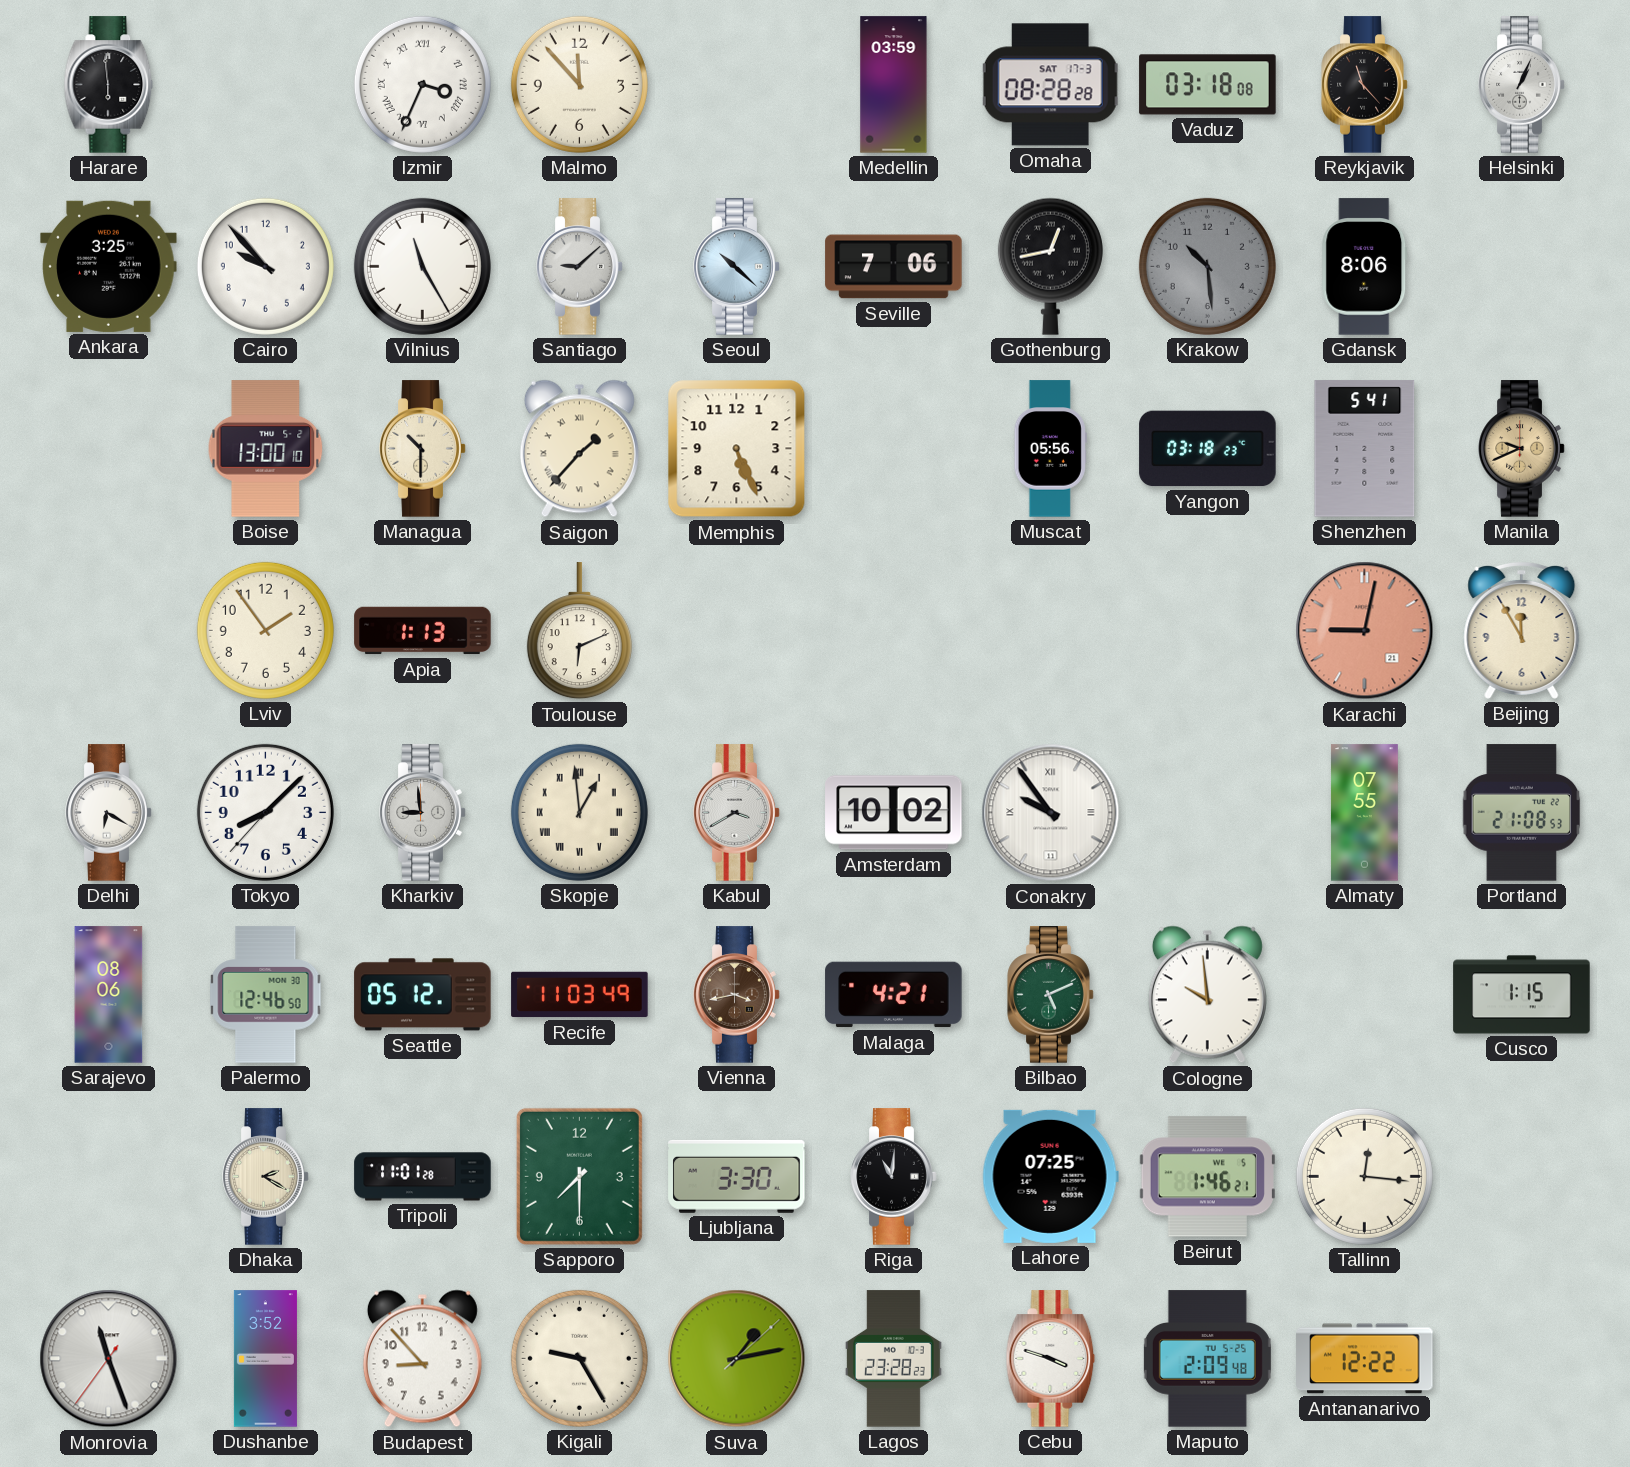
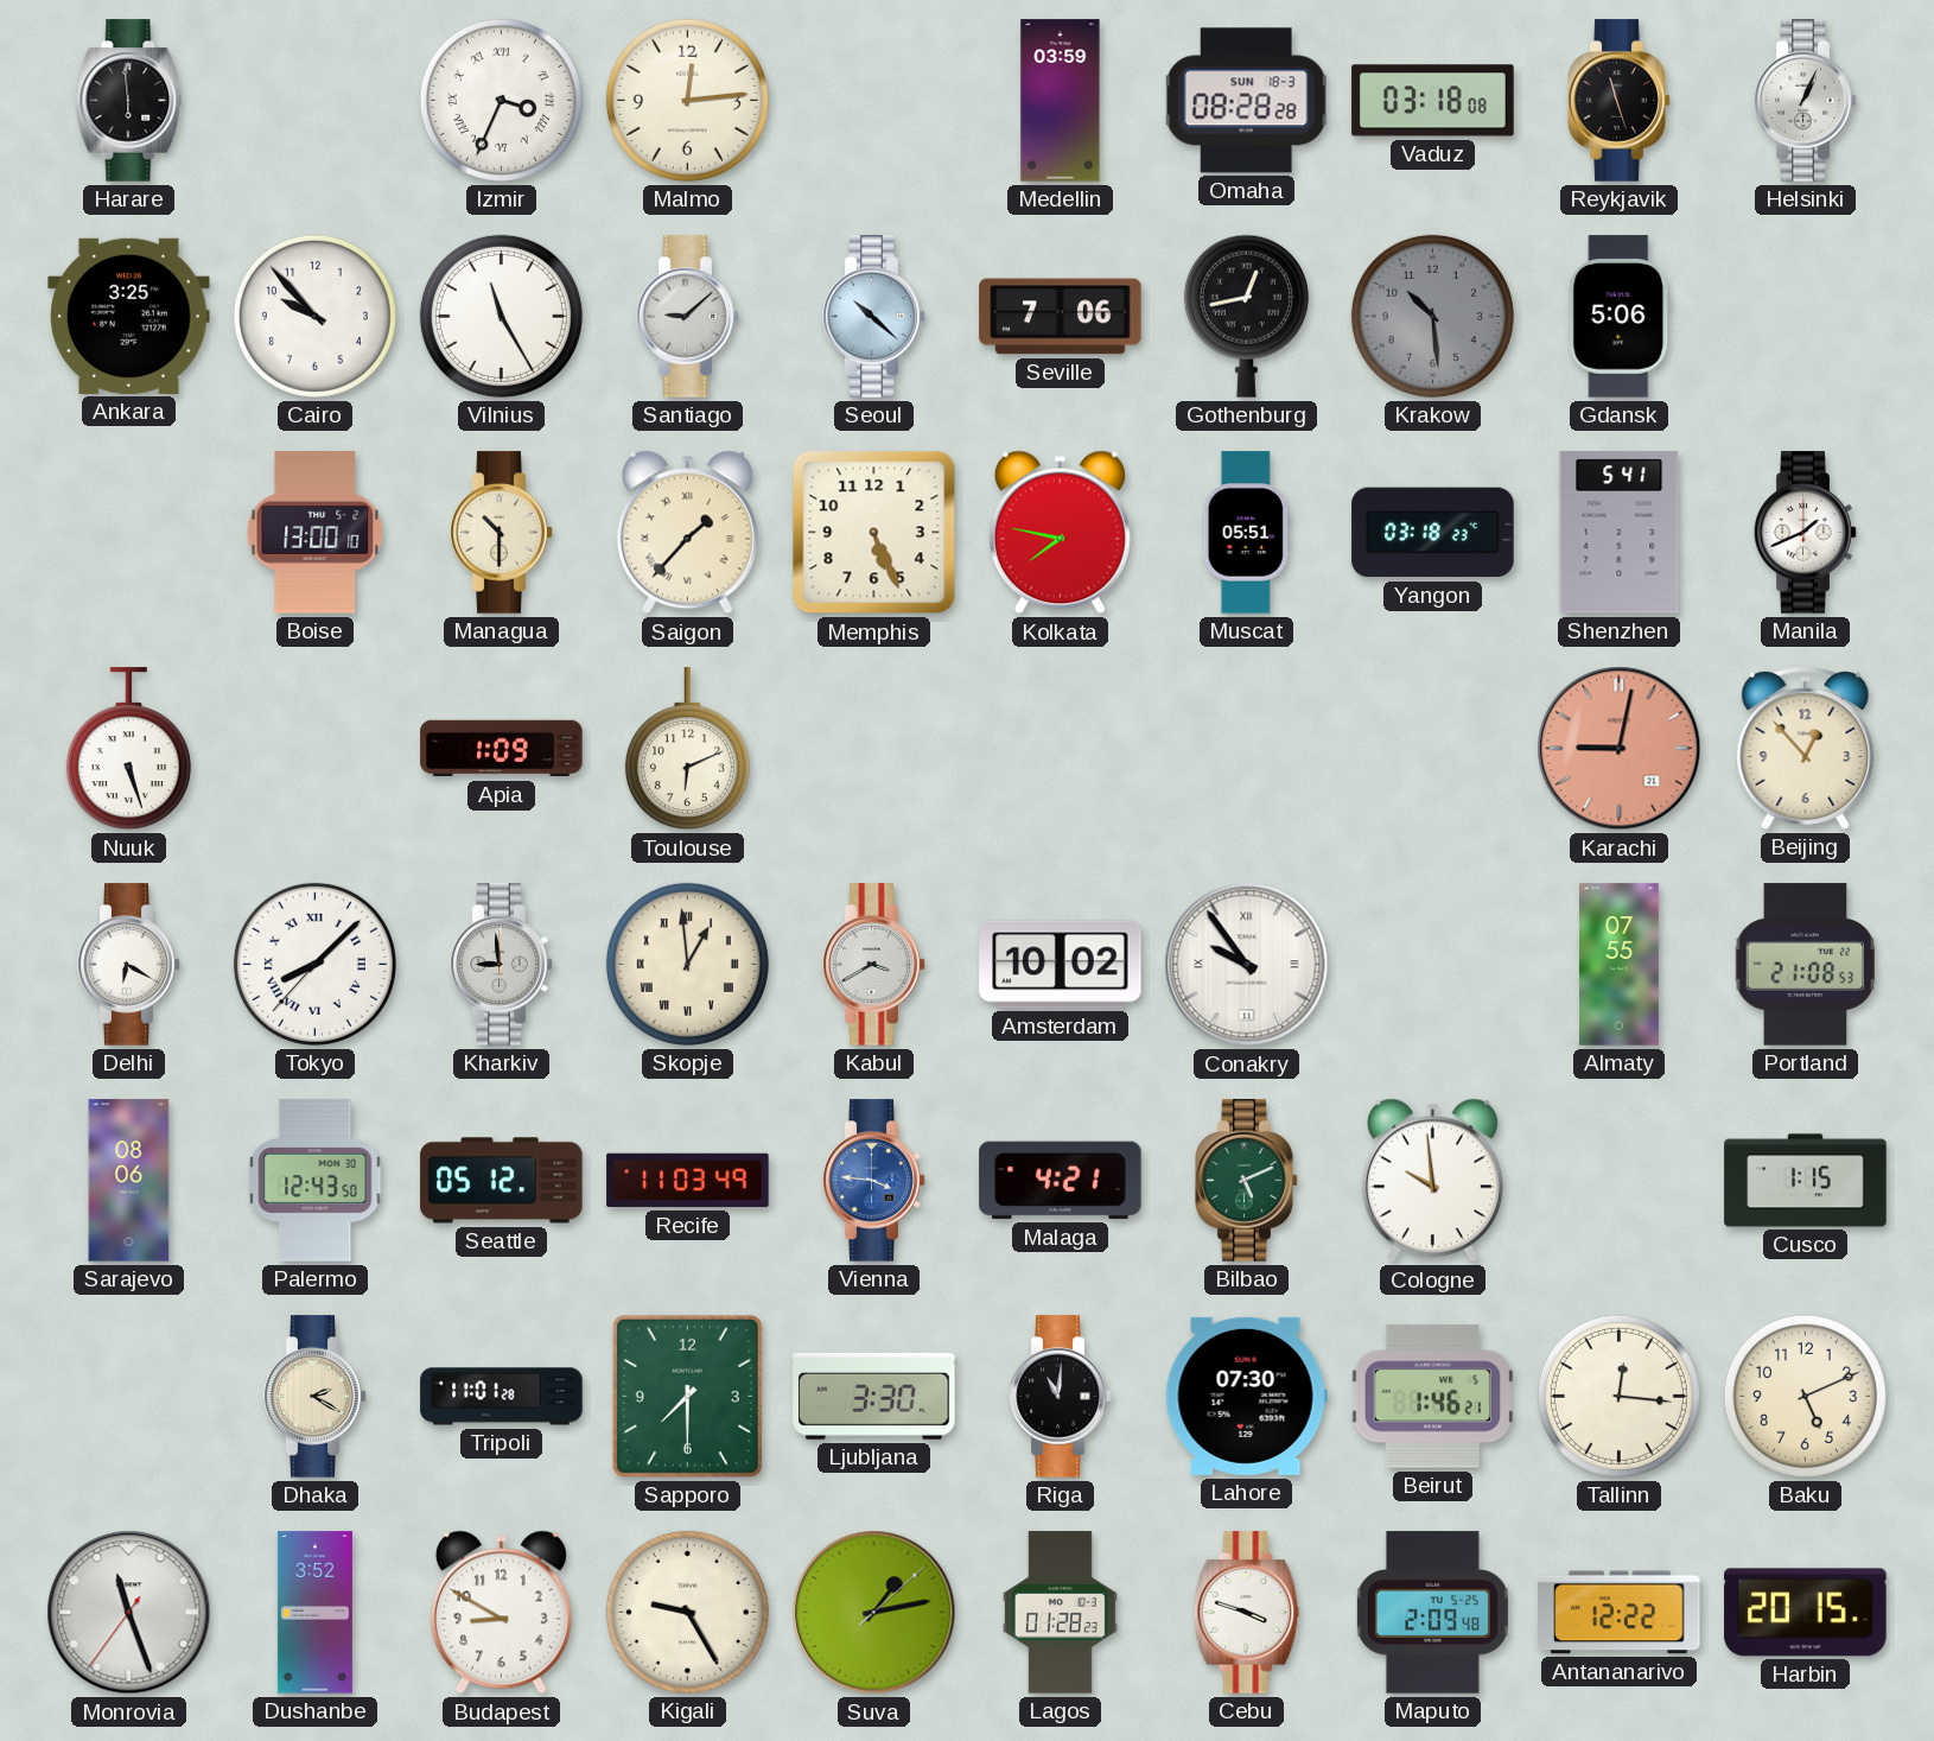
Malmo: 11:53 -> 12:14
Omaha date: SAT 17-3 -> SUN 18-3
Reykjavik: 11:23 -> 11:27
Gdansk: 8:06 -> 5:06
Kolkata: none -> 7:47
Muscat: 05:56 -> 05:51
Manila: 9:41 -> 1:41
Manila dial: champagne -> white
Nuuk: none -> 5:27
Lviv: 1:54 -> none
Apia: 1:13 -> 1:09
Beijing: 11:55 -> 12:53
Tokyo numerals: Arabic -> Roman
Palermo: 12:46 -> 12:43
Vienna: 3:43 -> 3:46
Vienna dial: brown -> blue
Lahore: 07:25 -> 07:30
Baku: none -> 5:11
Budapest: 8:53 -> 8:50
Lagos: 23:28 -> 01:28
Harbin: none -> 20:15
